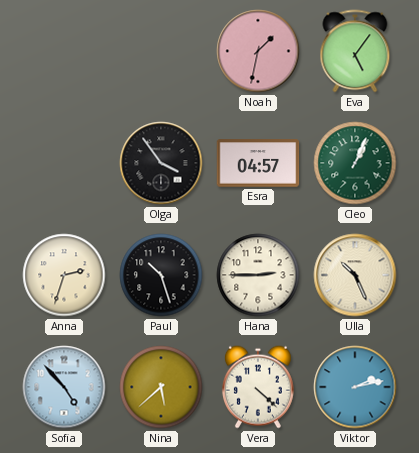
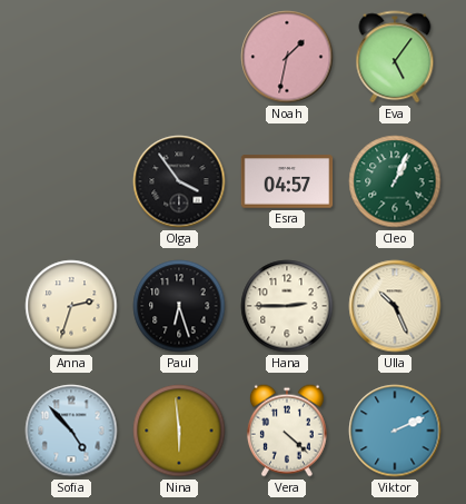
Paul: 10:27 -> 6:27
Nina: 5:38 -> 5:59
Viktor: 2:13 -> 2:11
